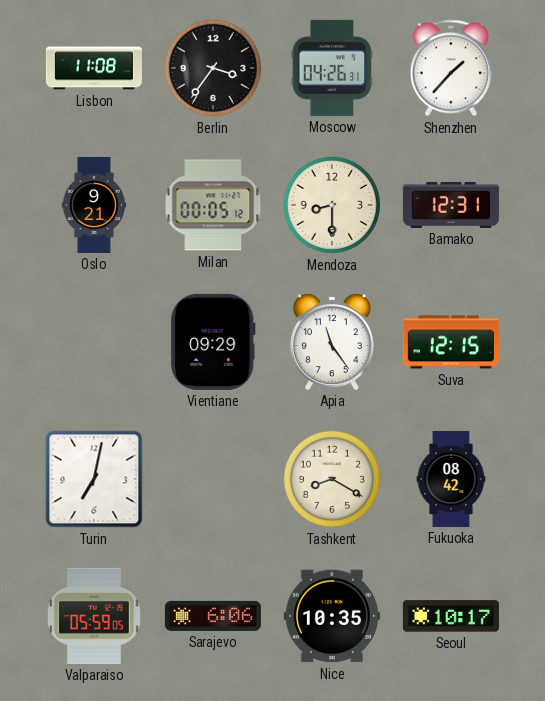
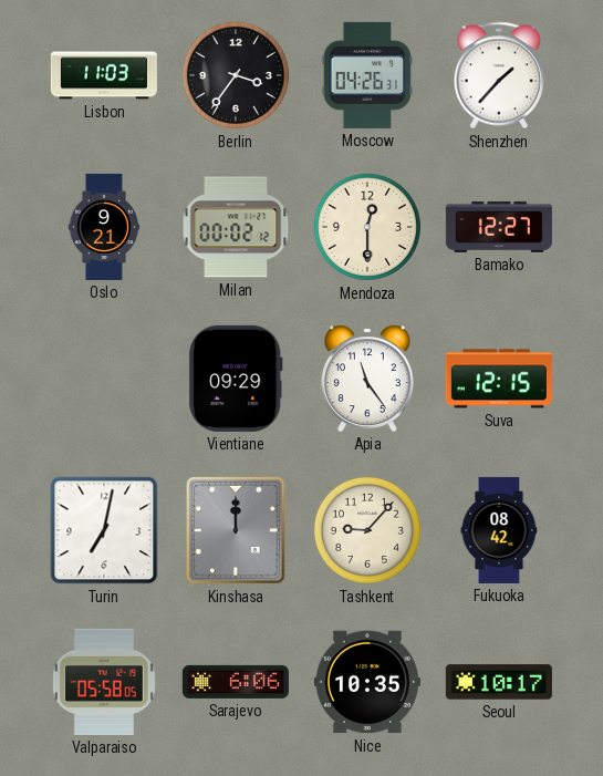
Lisbon: 11:08 -> 11:03
Milan: 00:05 -> 00:02
Mendoza: 8:30 -> 12:30
Bamako: 12:31 -> 12:27
Kinshasa: none -> 12:00
Tashkent: 8:20 -> 9:07
Valparaiso: 05:59 -> 05:58
